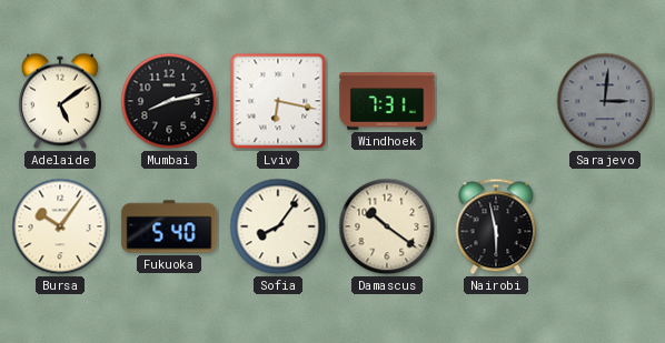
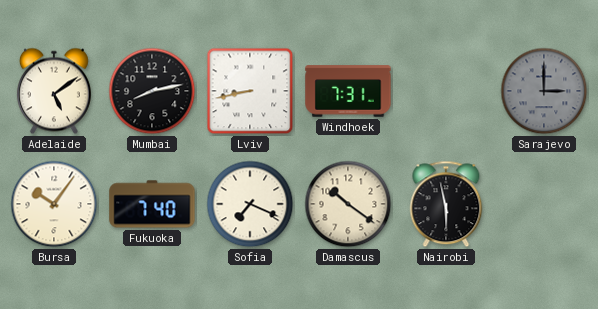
Lviv: 6:17 -> 8:43
Sarajevo: 3:01 -> 3:00
Fukuoka: 5:40 -> 7:40
Sofia: 8:06 -> 7:19
